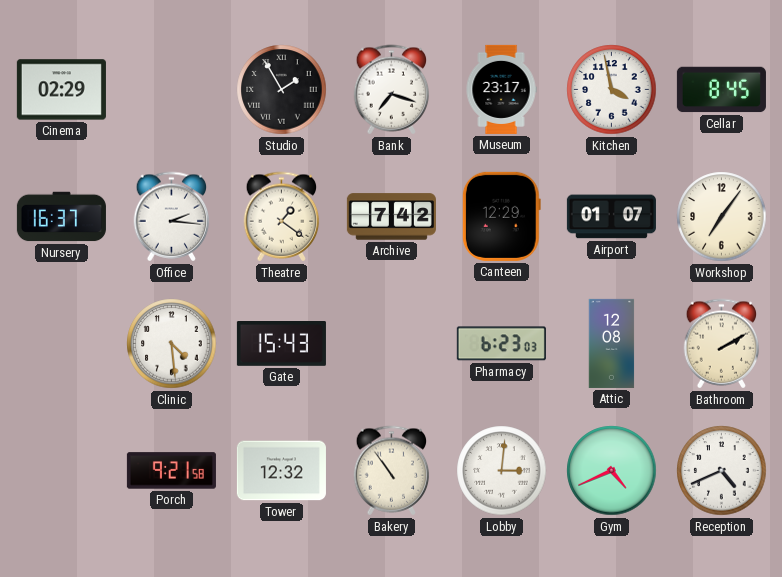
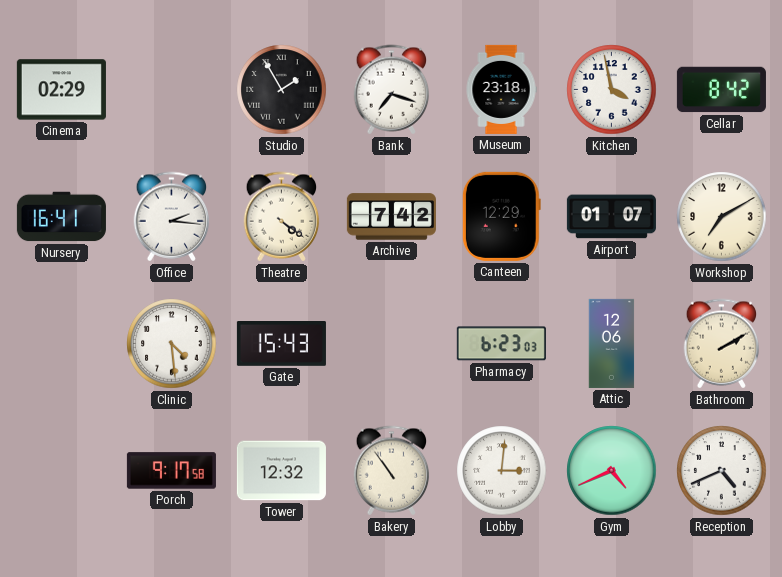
Museum: 23:17 -> 23:18
Cellar: 8:45 -> 8:42
Nursery: 16:37 -> 16:41
Theatre: 1:21 -> 4:21
Workshop: 7:06 -> 7:10
Attic: 12:08 -> 12:06
Porch: 9:21 -> 9:17
